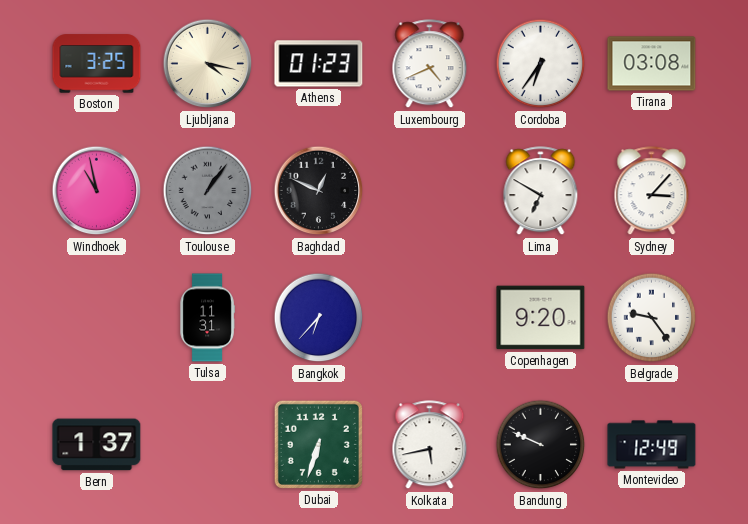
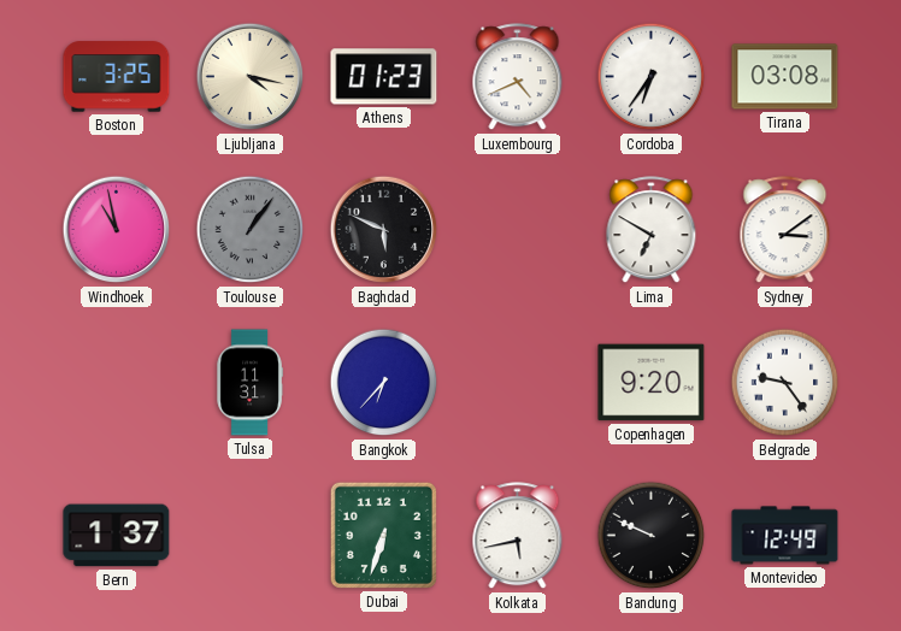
Baghdad: 12:49 -> 5:49
Sydney: 3:07 -> 3:09
